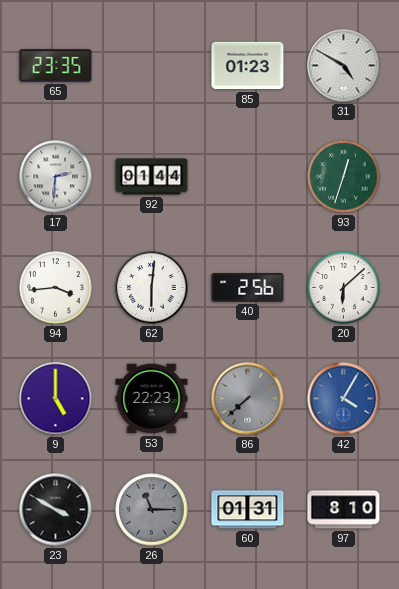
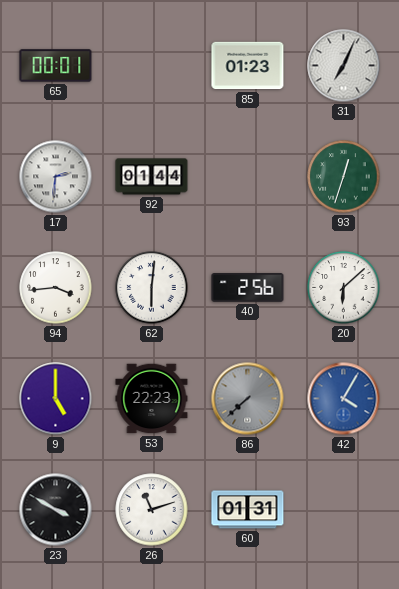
65: 23:35 -> 00:01
31: 4:50 -> 7:04
26: 11:15 -> 11:12
26 dial: grey -> white
97: 8:10 -> none
